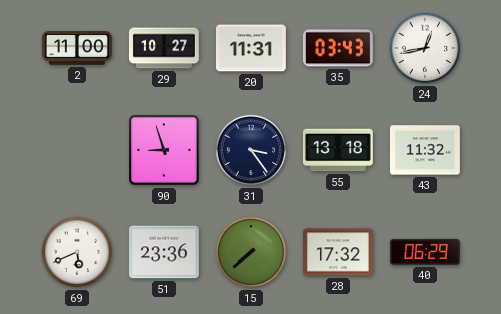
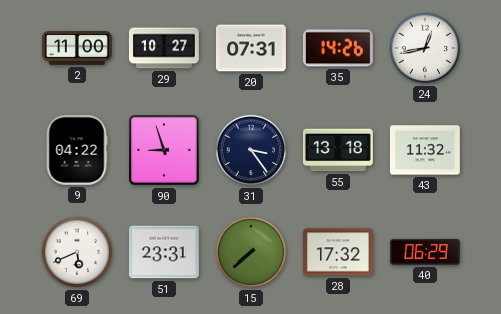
20: 11:31 -> 07:31
35: 03:43 -> 14:26
9: none -> 04:22
51: 23:36 -> 23:31
